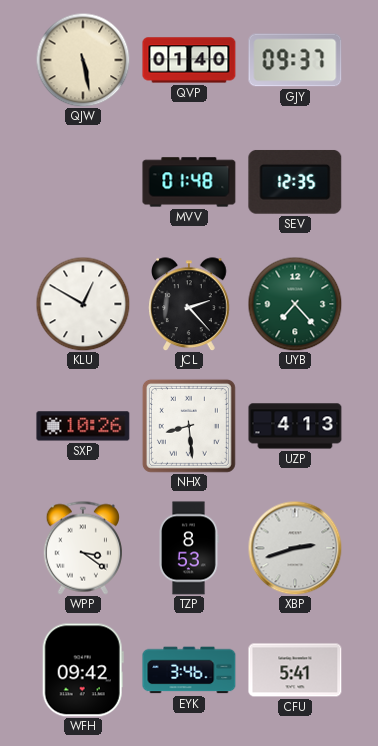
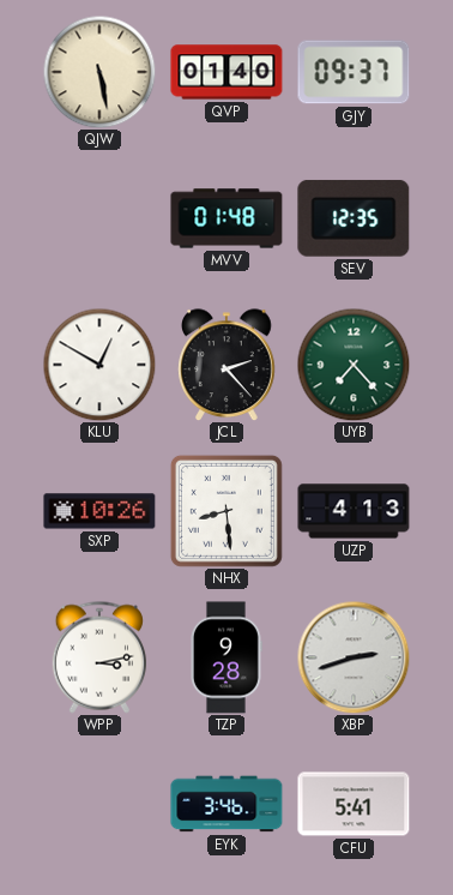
WPP: 3:21 -> 3:13
TZP: 8:53 -> 9:28
WFH: 09:42 -> none
